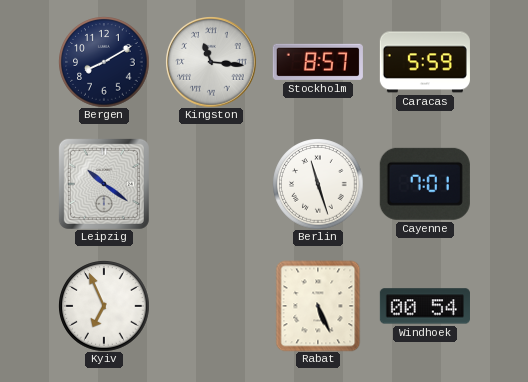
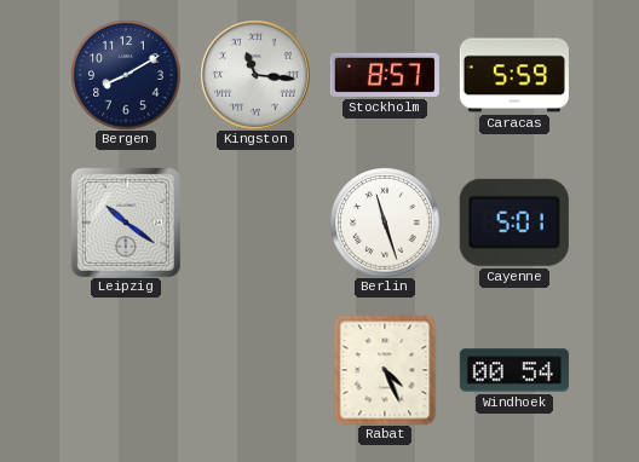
Cayenne: 7:01 -> 5:01
Kyiv: 6:56 -> none
Rabat: 5:26 -> 4:26
